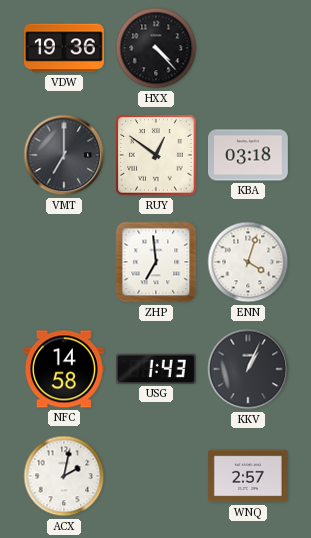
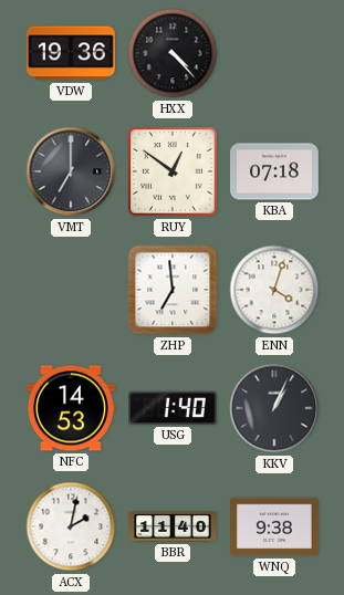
KBA: 03:18 -> 07:18
NFC: 14:58 -> 14:53
USG: 1:43 -> 1:40
BBR: none -> 11:40
WNQ: 2:57 -> 9:38
